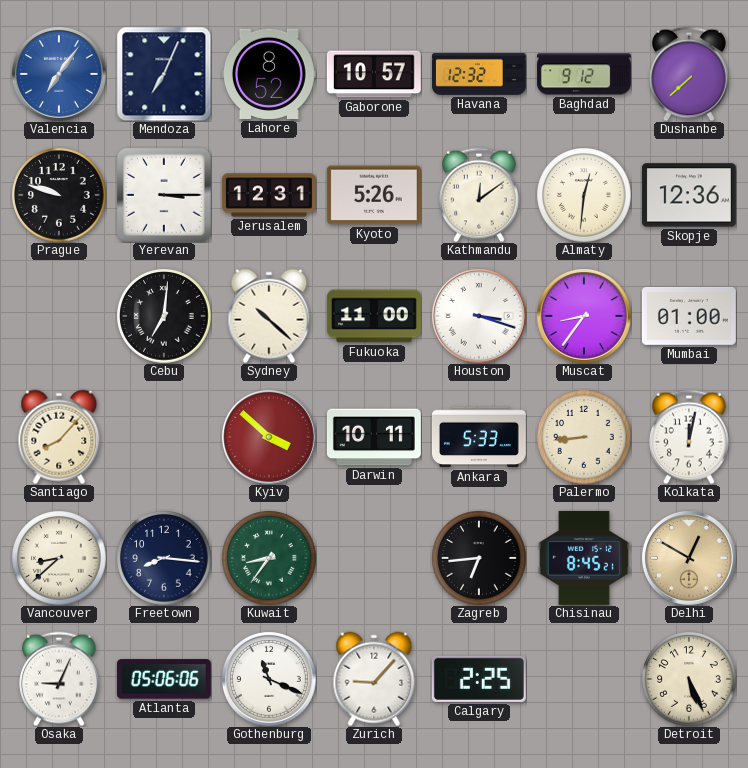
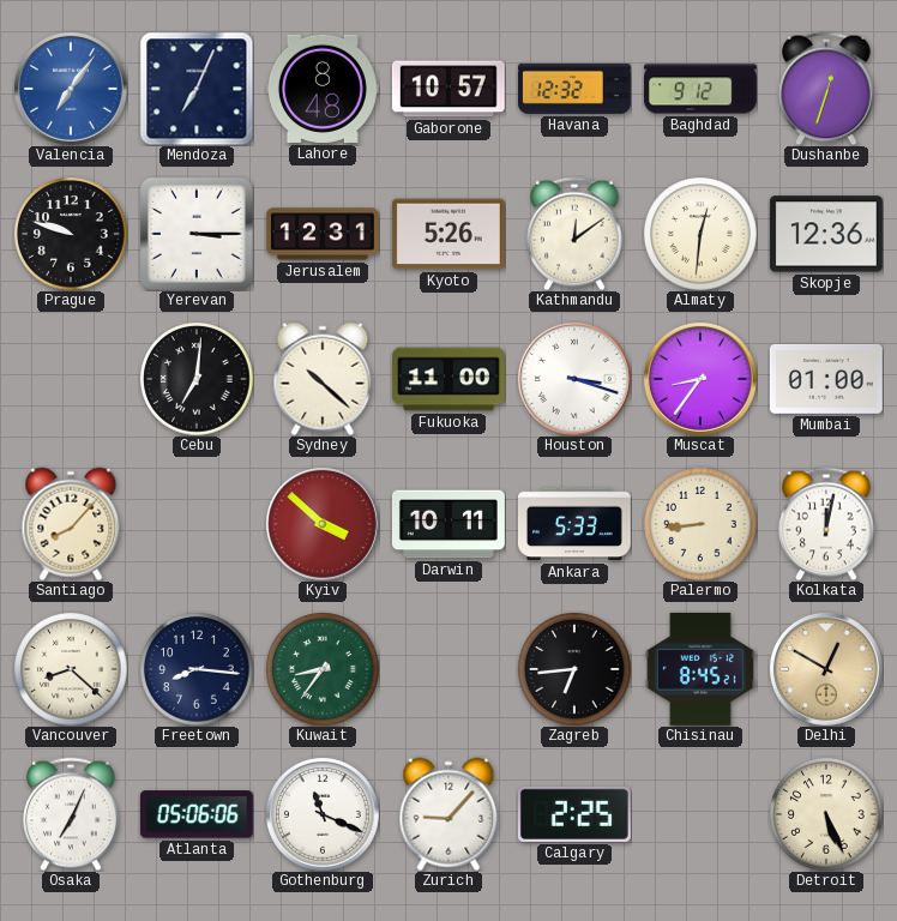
Lahore: 8:52 -> 8:48
Dushanbe: 7:38 -> 12:33
Vancouver: 8:38 -> 8:22
Osaka: 9:04 -> 7:04
